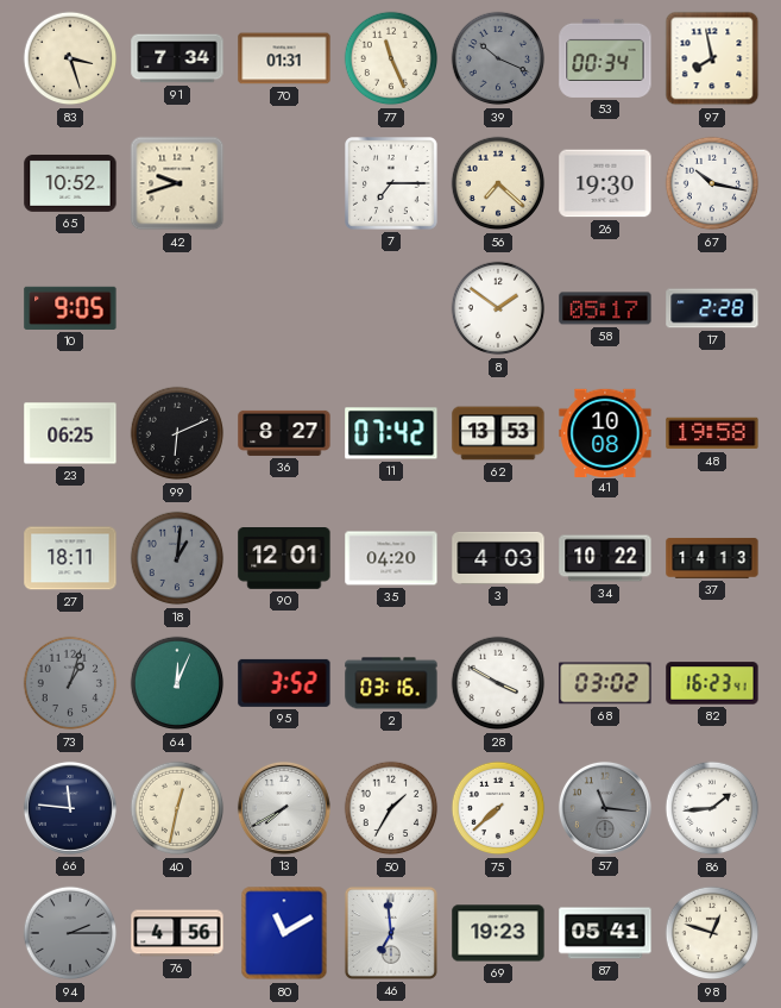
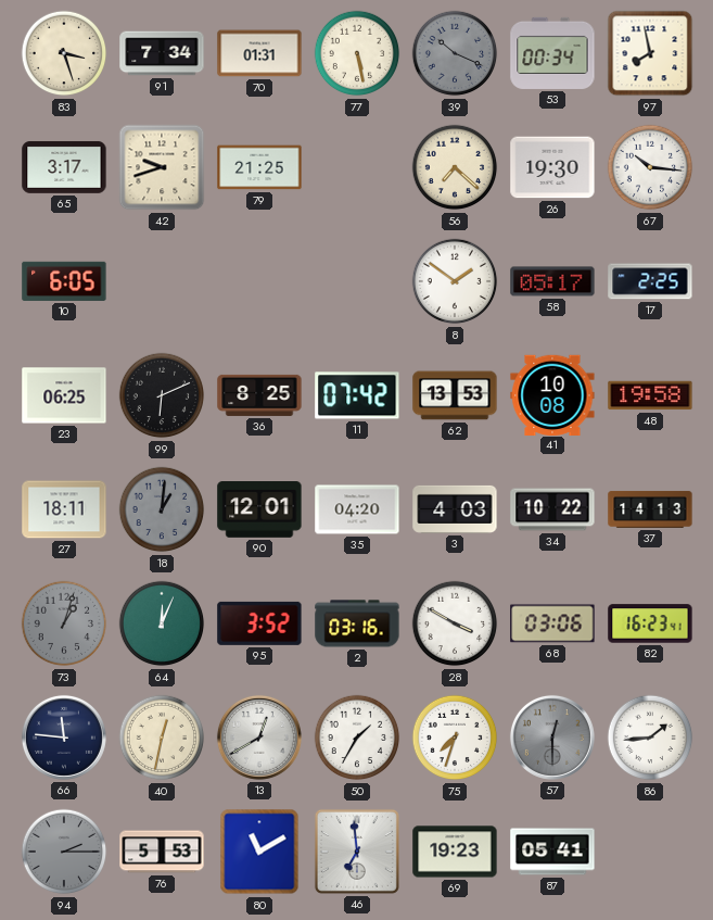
77: 11:26 -> 5:28
65: 10:52 -> 3:17
79: none -> 21:25
7: 7:15 -> none
67: 10:17 -> 10:16
10: 9:05 -> 6:05
17: 2:28 -> 2:25
36: 8:27 -> 8:25
68: 03:02 -> 03:06
13: 7:40 -> 12:40
75: 7:38 -> 7:33
57: 11:16 -> 12:30
76: 4:56 -> 5:53
98: 12:48 -> none
